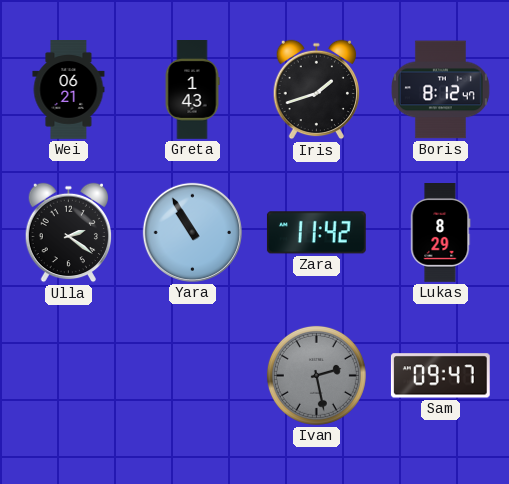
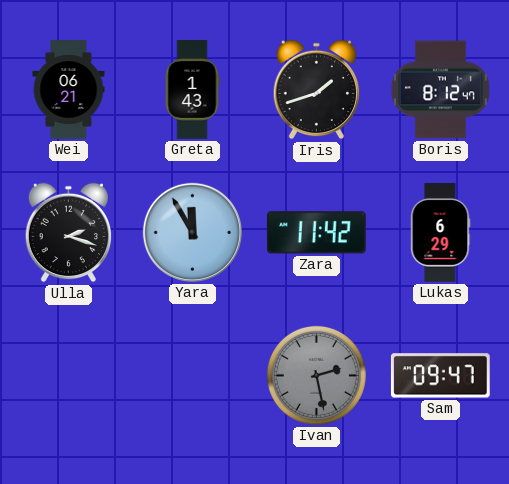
Ulla: 2:21 -> 2:18
Yara: 10:55 -> 11:55
Lukas: 8:29 -> 6:29
